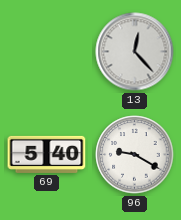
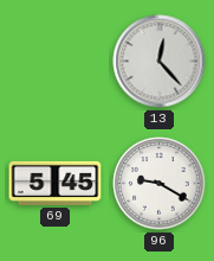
69: 5:40 -> 5:45
